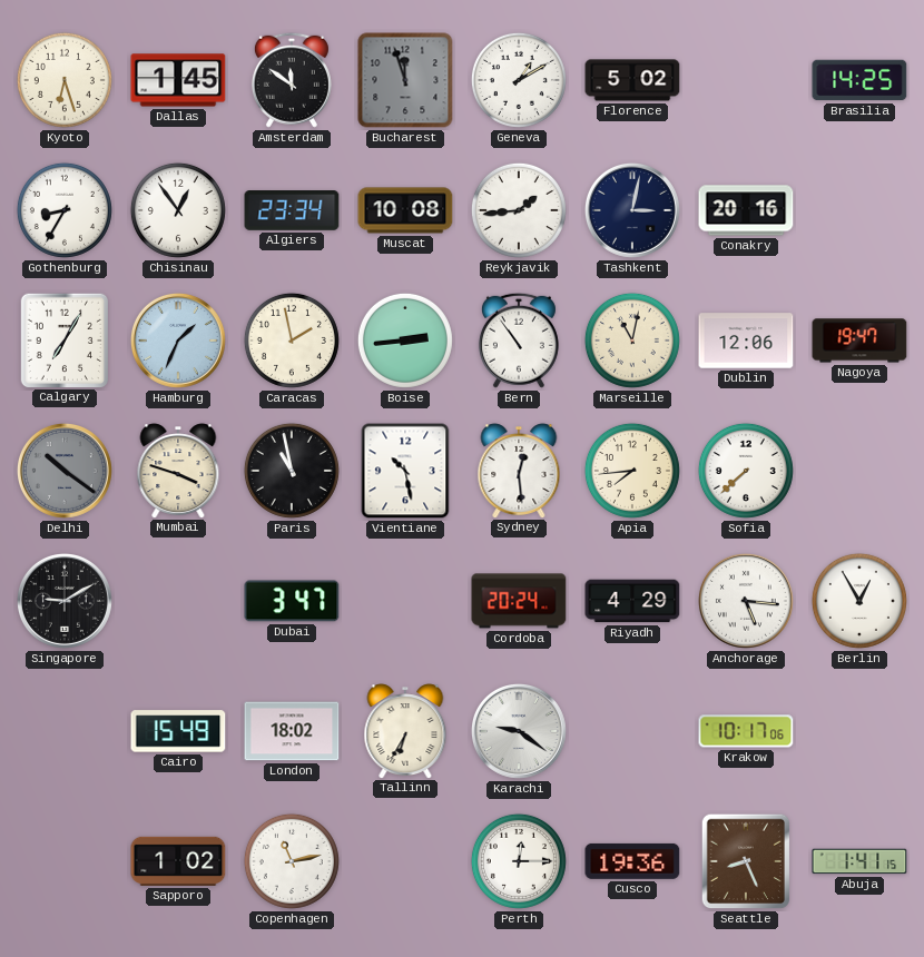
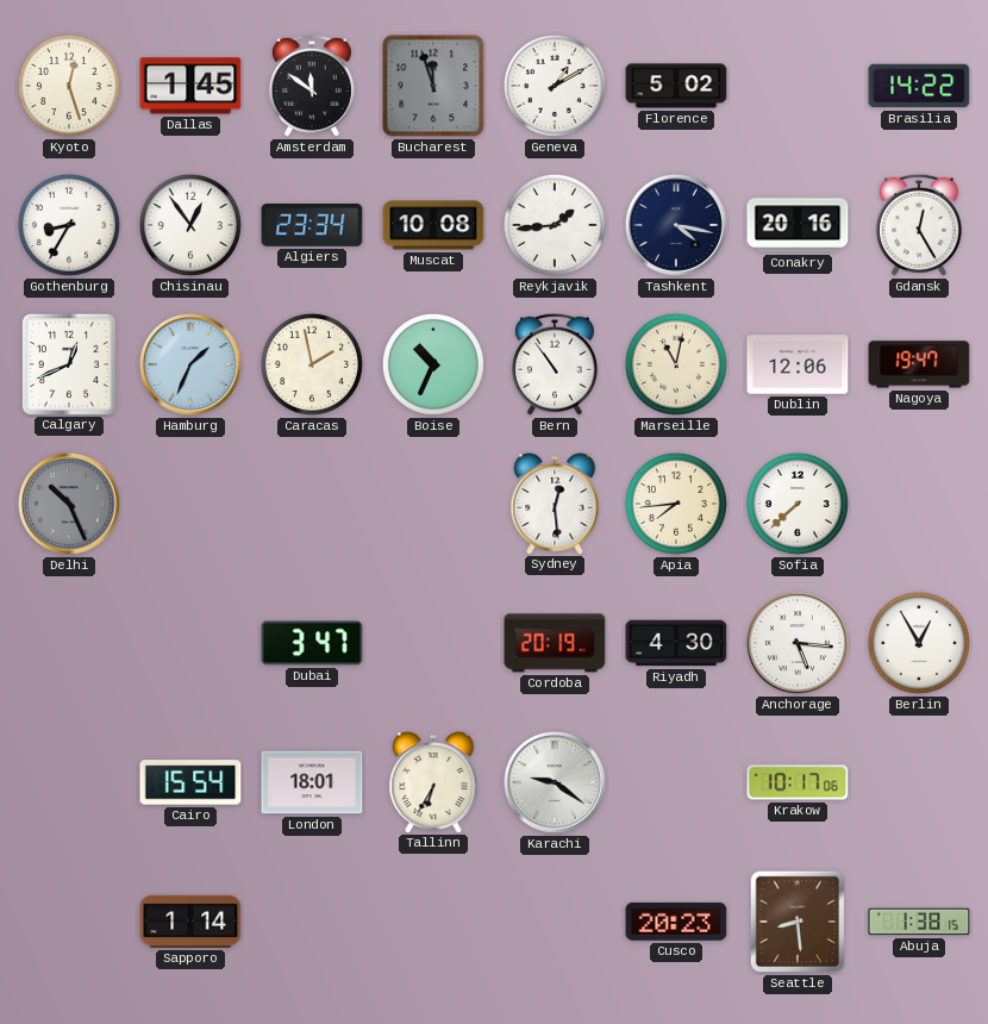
Kyoto: 6:27 -> 12:27
Brasilia: 14:25 -> 14:22
Tashkent: 3:02 -> 4:17
Gdansk: none -> 12:25
Calgary: 7:05 -> 12:41
Boise: 2:44 -> 10:34
Delhi: 10:21 -> 10:26
Mumbai: 3:48 -> none
Paris: 10:58 -> none
Vientiane: 10:28 -> none
Singapore: 9:10 -> none
Cordoba: 20:24 -> 20:19
Riyadh: 4:29 -> 4:30
Cairo: 15:49 -> 15:54
London: 18:02 -> 18:01
Sapporo: 1:02 -> 1:14
Copenhagen: 11:13 -> none
Perth: 12:15 -> none
Cusco: 19:36 -> 20:23
Seattle: 8:26 -> 8:29
Abuja: 1:41 -> 1:38
